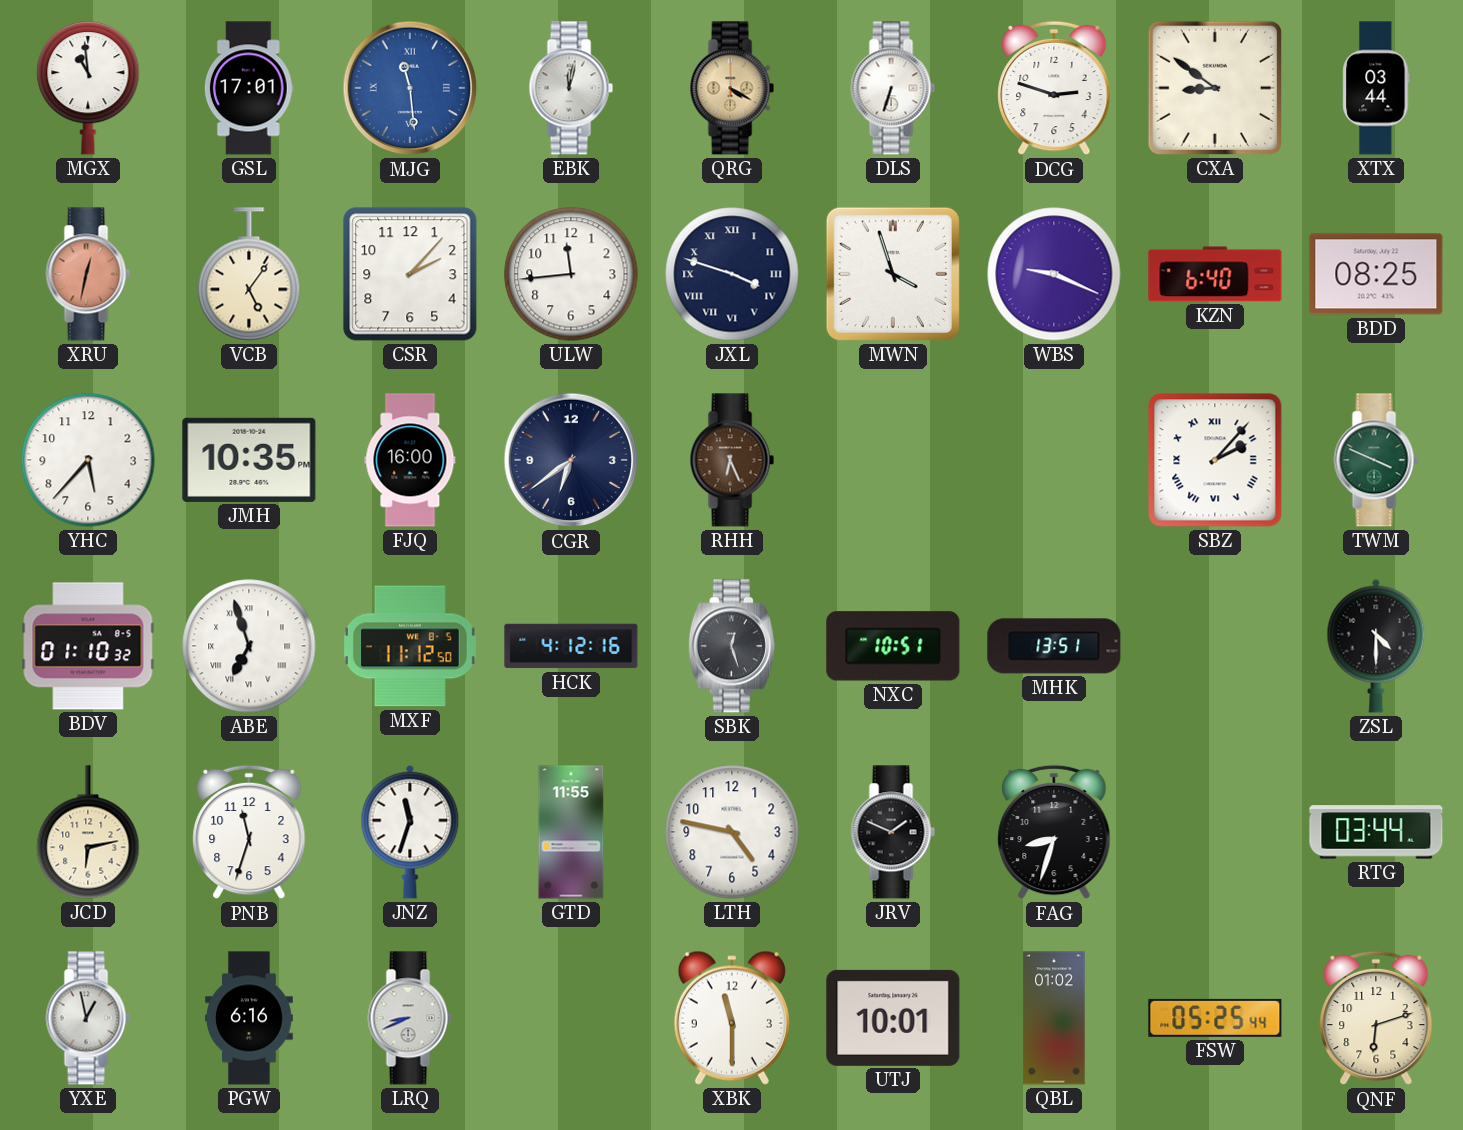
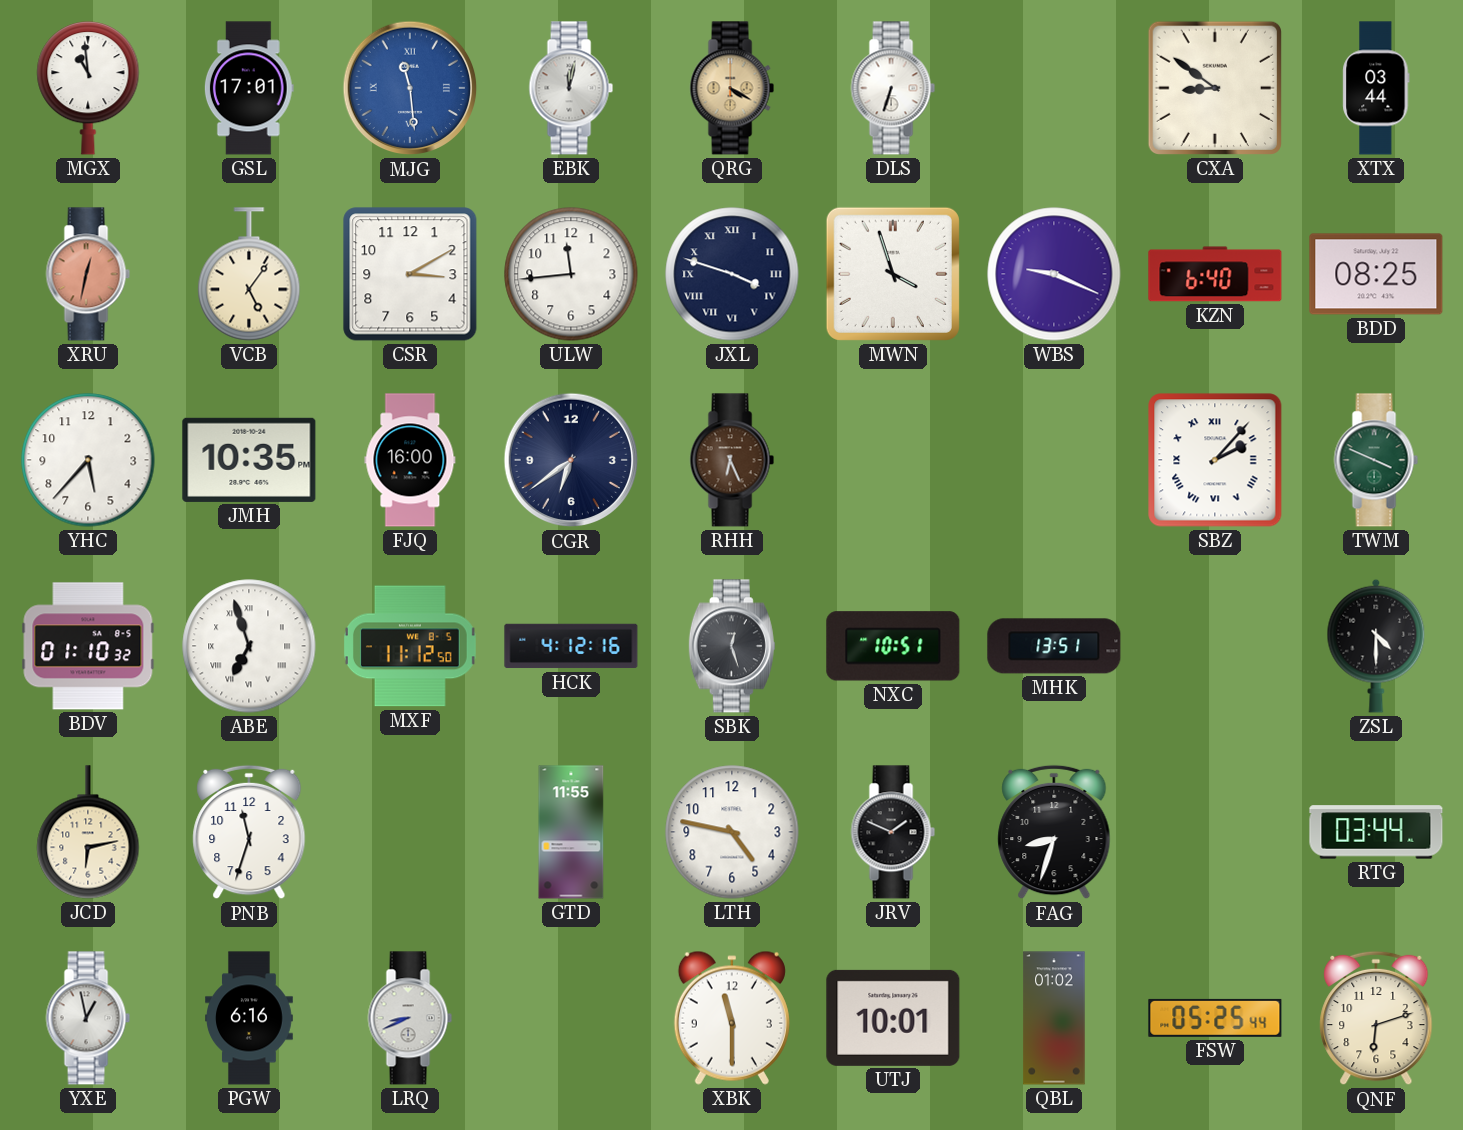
DCG: 2:48 -> none
CSR: 2:07 -> 3:10
JNZ: 11:33 -> none
